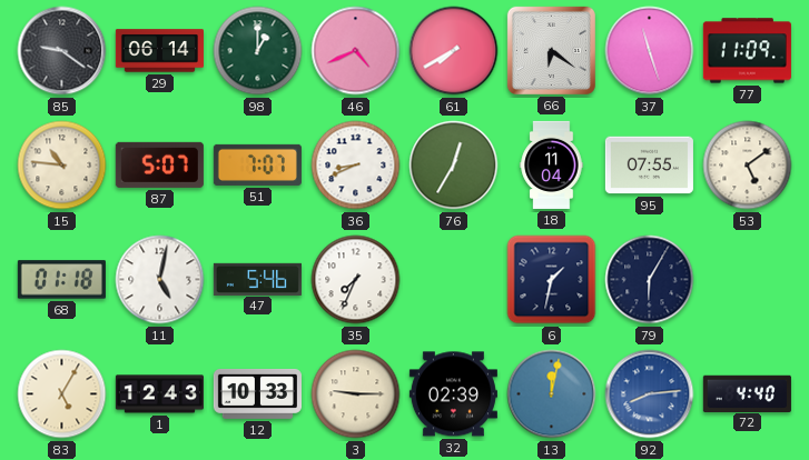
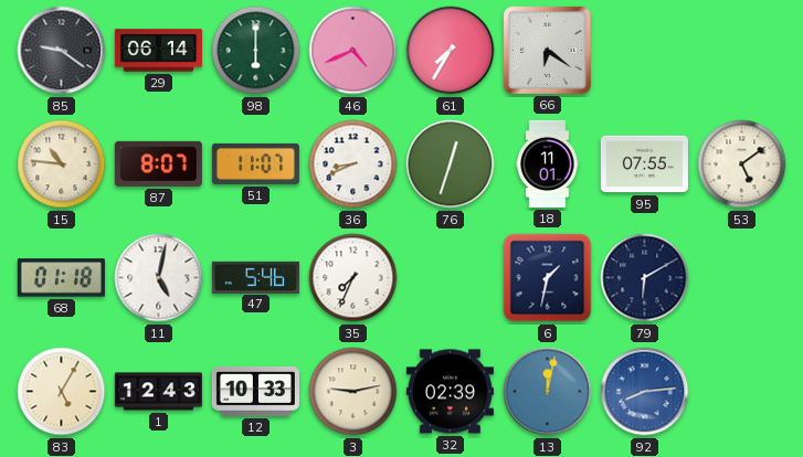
98: 1:00 -> 6:00
61: 7:40 -> 7:35
37: 11:27 -> none
77: 11:09 -> none
87: 5:07 -> 8:07
51: 7:07 -> 11:07
76: 12:35 -> 12:33
18: 11:04 -> 11:01
79: 6:05 -> 6:10
3: 9:15 -> 9:13
72: 4:40 -> none
